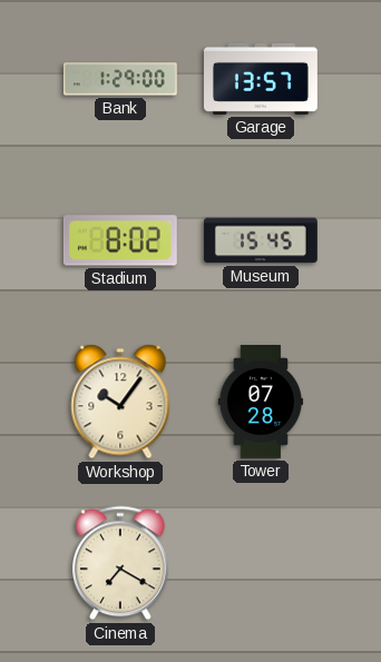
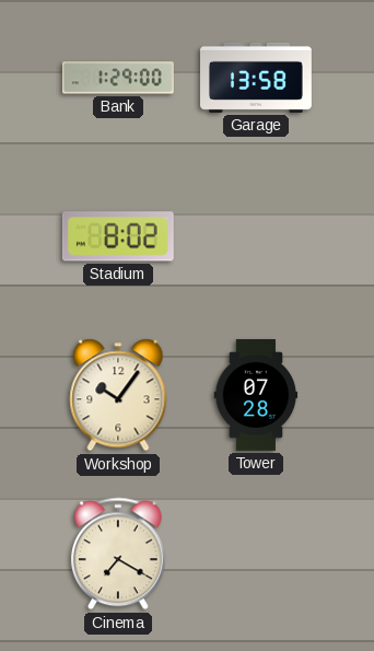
Garage: 13:57 -> 13:58
Museum: 15:45 -> none
